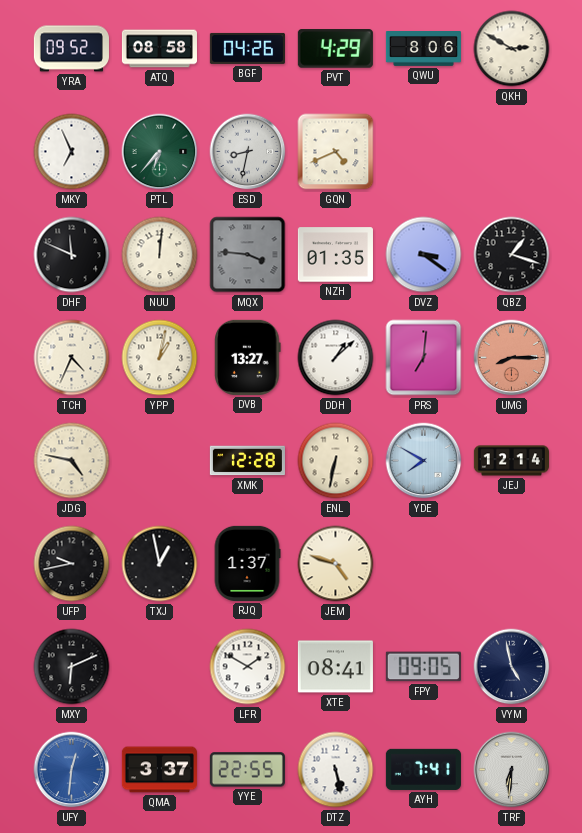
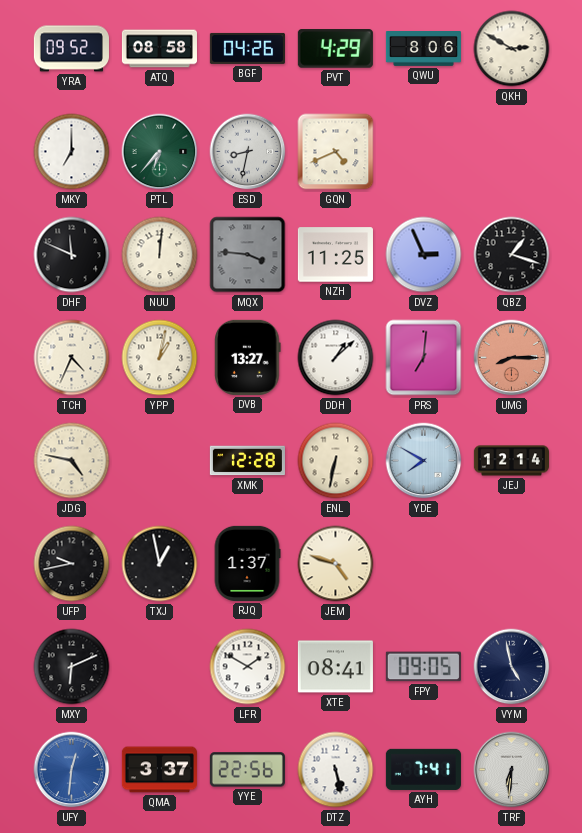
MKY: 6:56 -> 7:00
NZH: 01:35 -> 11:25
DVZ: 3:21 -> 2:56
YYE: 22:55 -> 22:56
